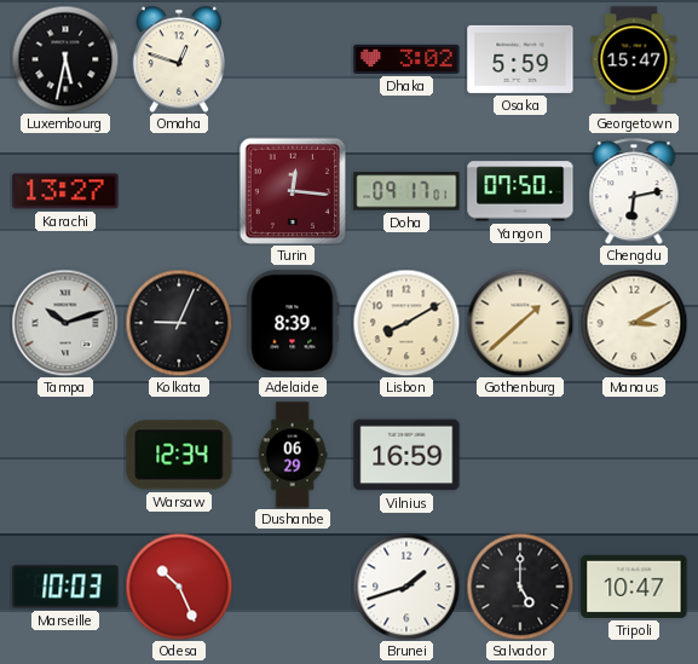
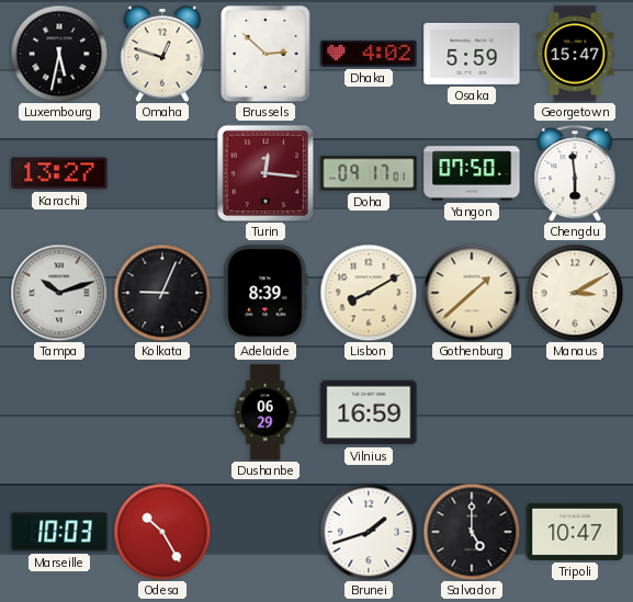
Brussels: none -> 2:52
Dhaka: 3:02 -> 4:02
Chengdu: 6:13 -> 5:59
Warsaw: 12:34 -> none
Odesa: 10:26 -> 10:25
